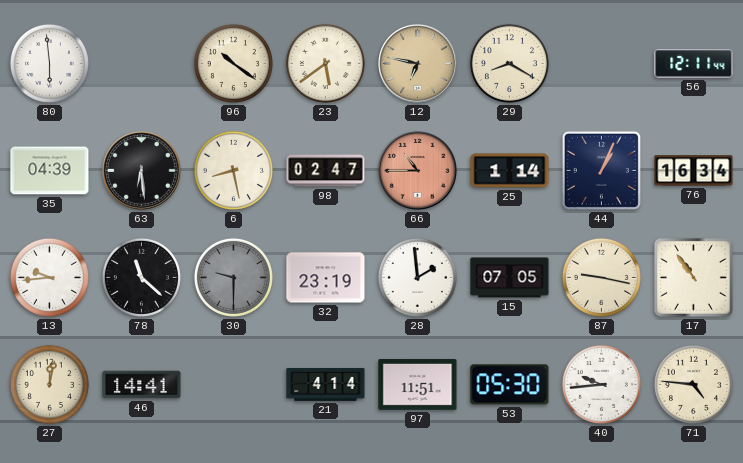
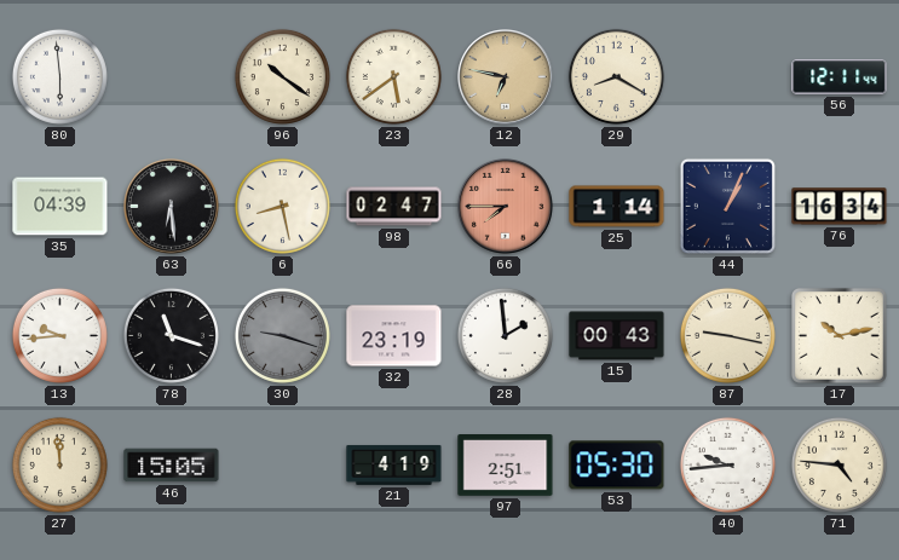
66: 10:45 -> 7:45
78: 11:22 -> 11:18
30: 9:30 -> 9:18
15: 07:05 -> 00:43
17: 10:54 -> 10:13
27: 12:02 -> 11:59
46: 14:41 -> 15:05
21: 4:14 -> 4:19
97: 11:51 -> 2:51
